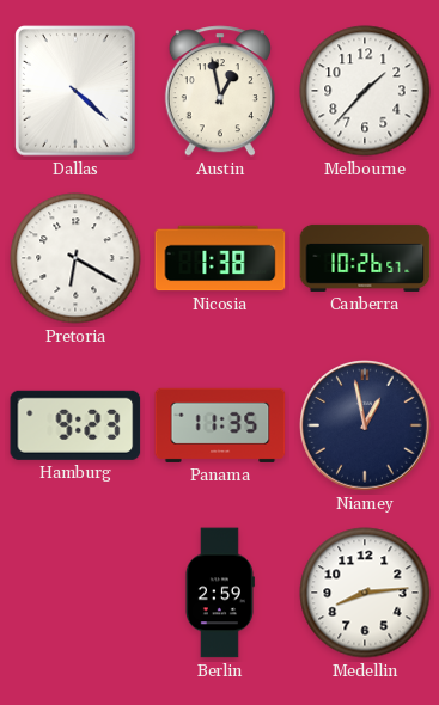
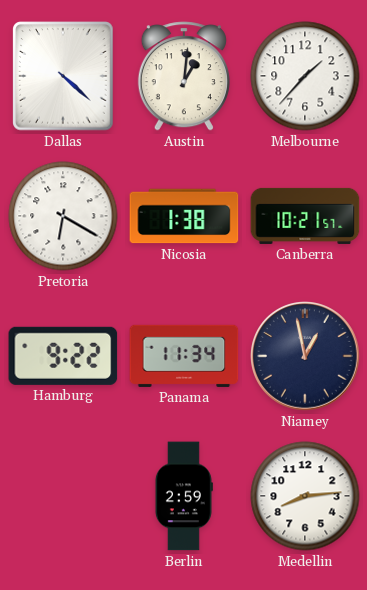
Austin: 12:58 -> 1:01
Canberra: 10:26 -> 10:21
Hamburg: 9:23 -> 9:22
Panama: 11:35 -> 11:34
